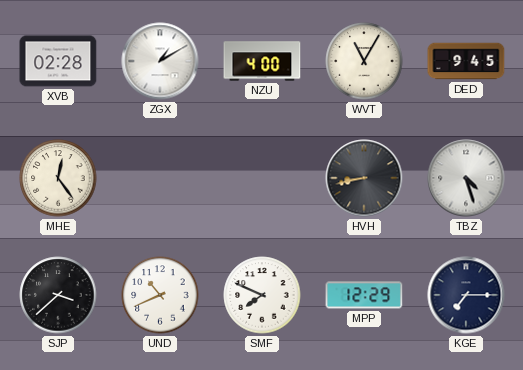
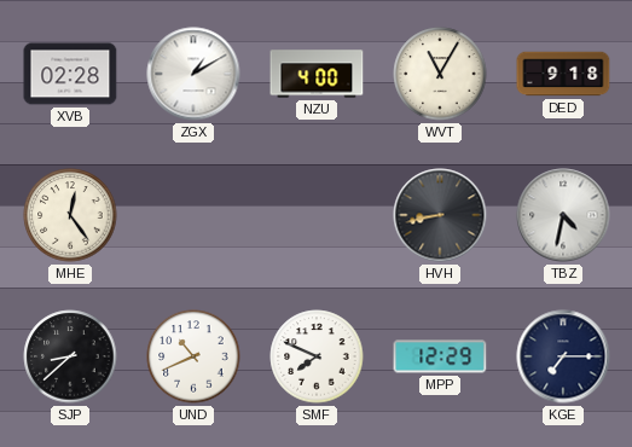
DED: 9:45 -> 9:18
TBZ: 4:27 -> 4:32
SJP: 3:38 -> 8:38
